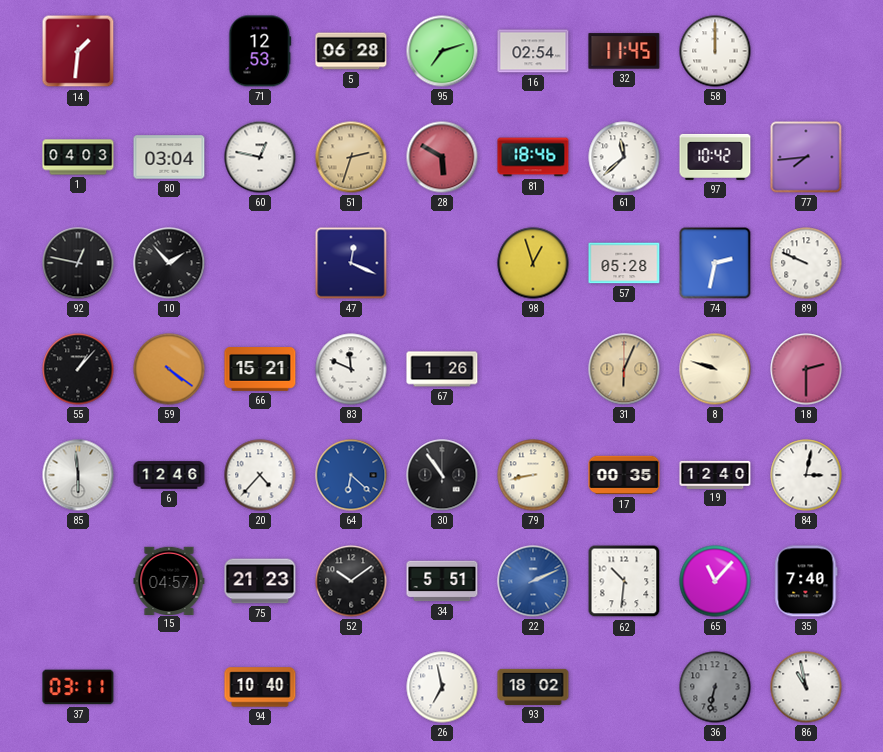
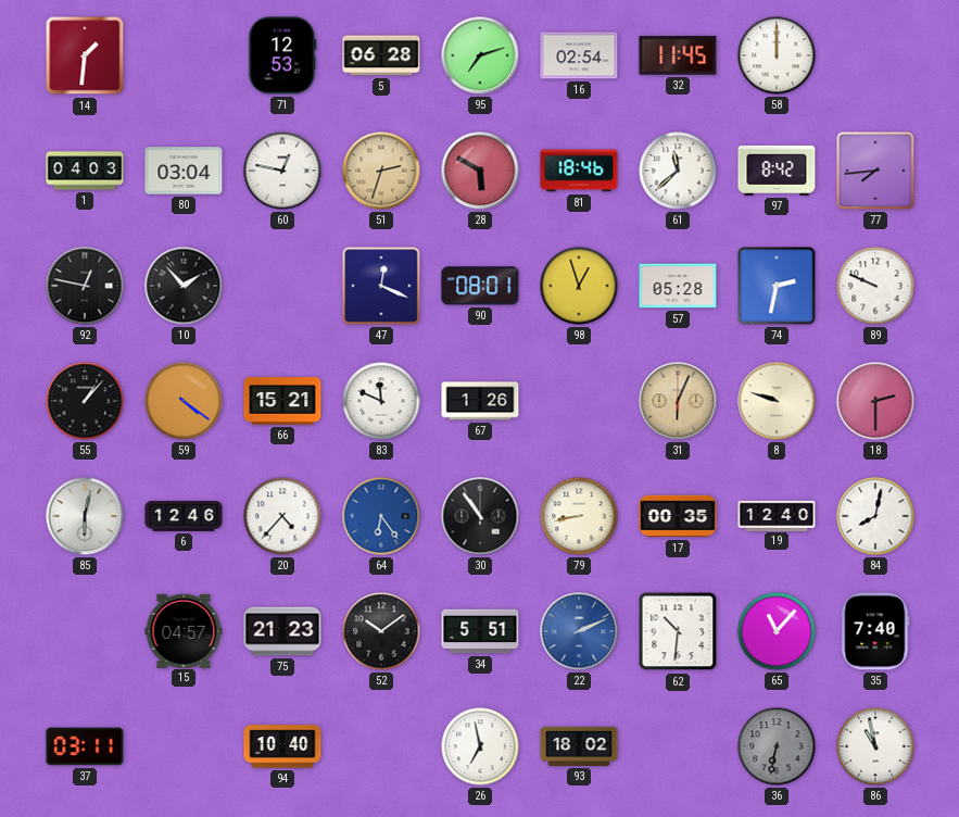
97: 10:42 -> 8:42
90: none -> 08:01
85: 5:59 -> 6:02
64: 6:22 -> 6:24
84: 3:02 -> 8:02
